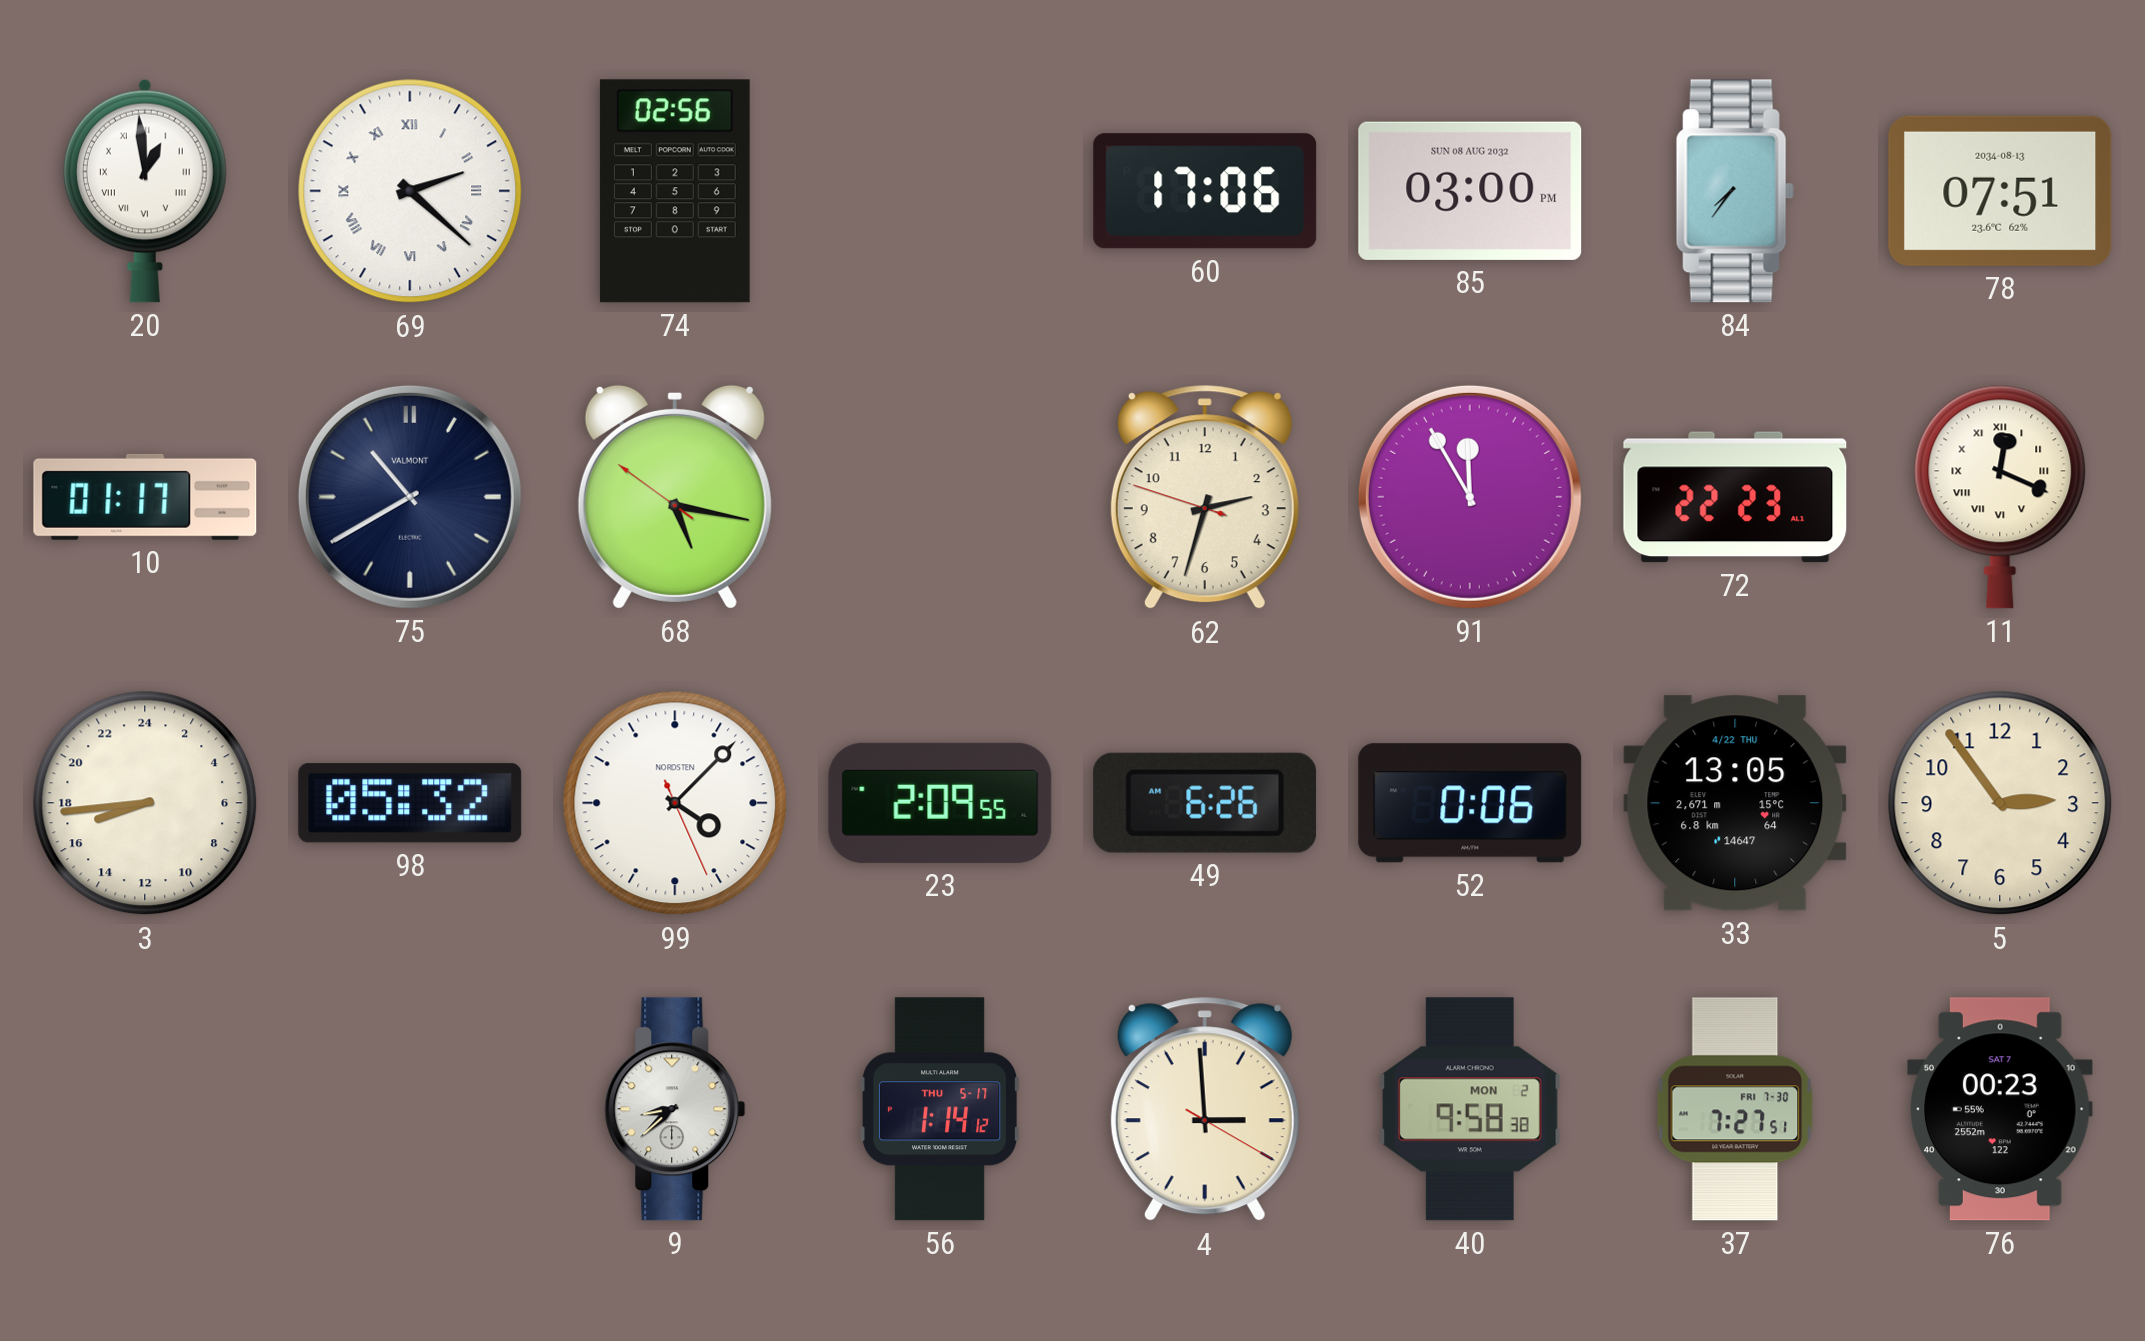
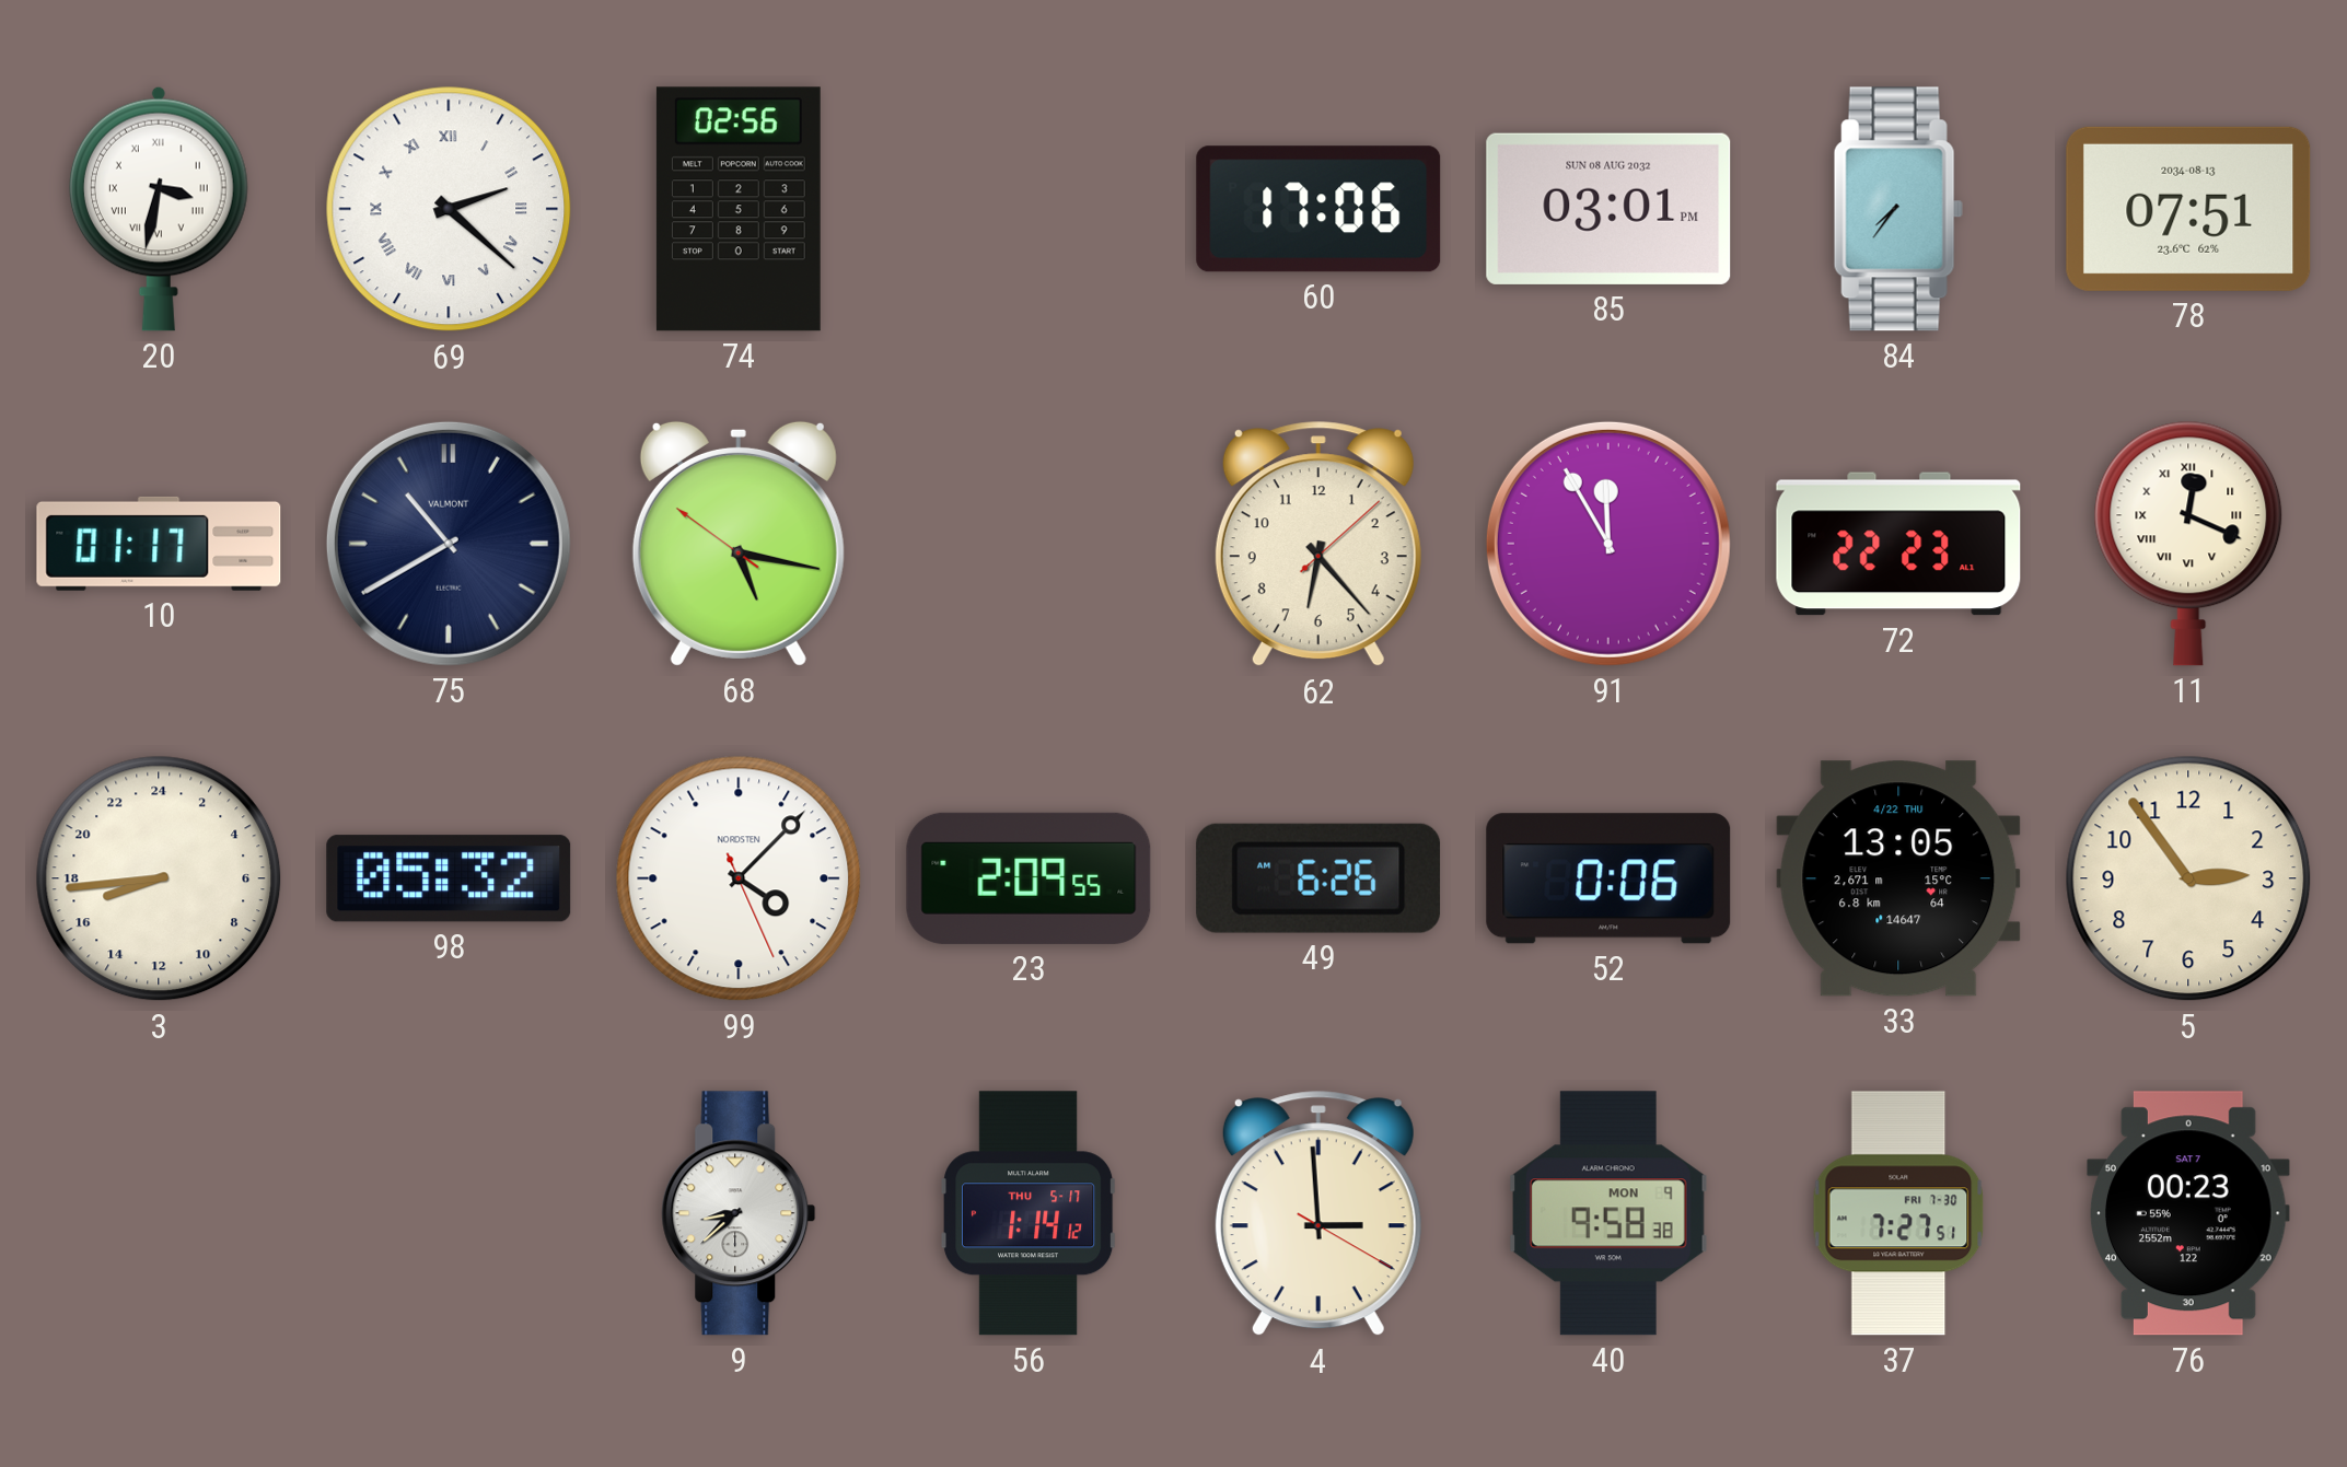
20: 12:59 -> 3:32
85: 03:00 -> 03:01
62: 2:32 -> 6:23
40 date: MON 2 -> MON 9
